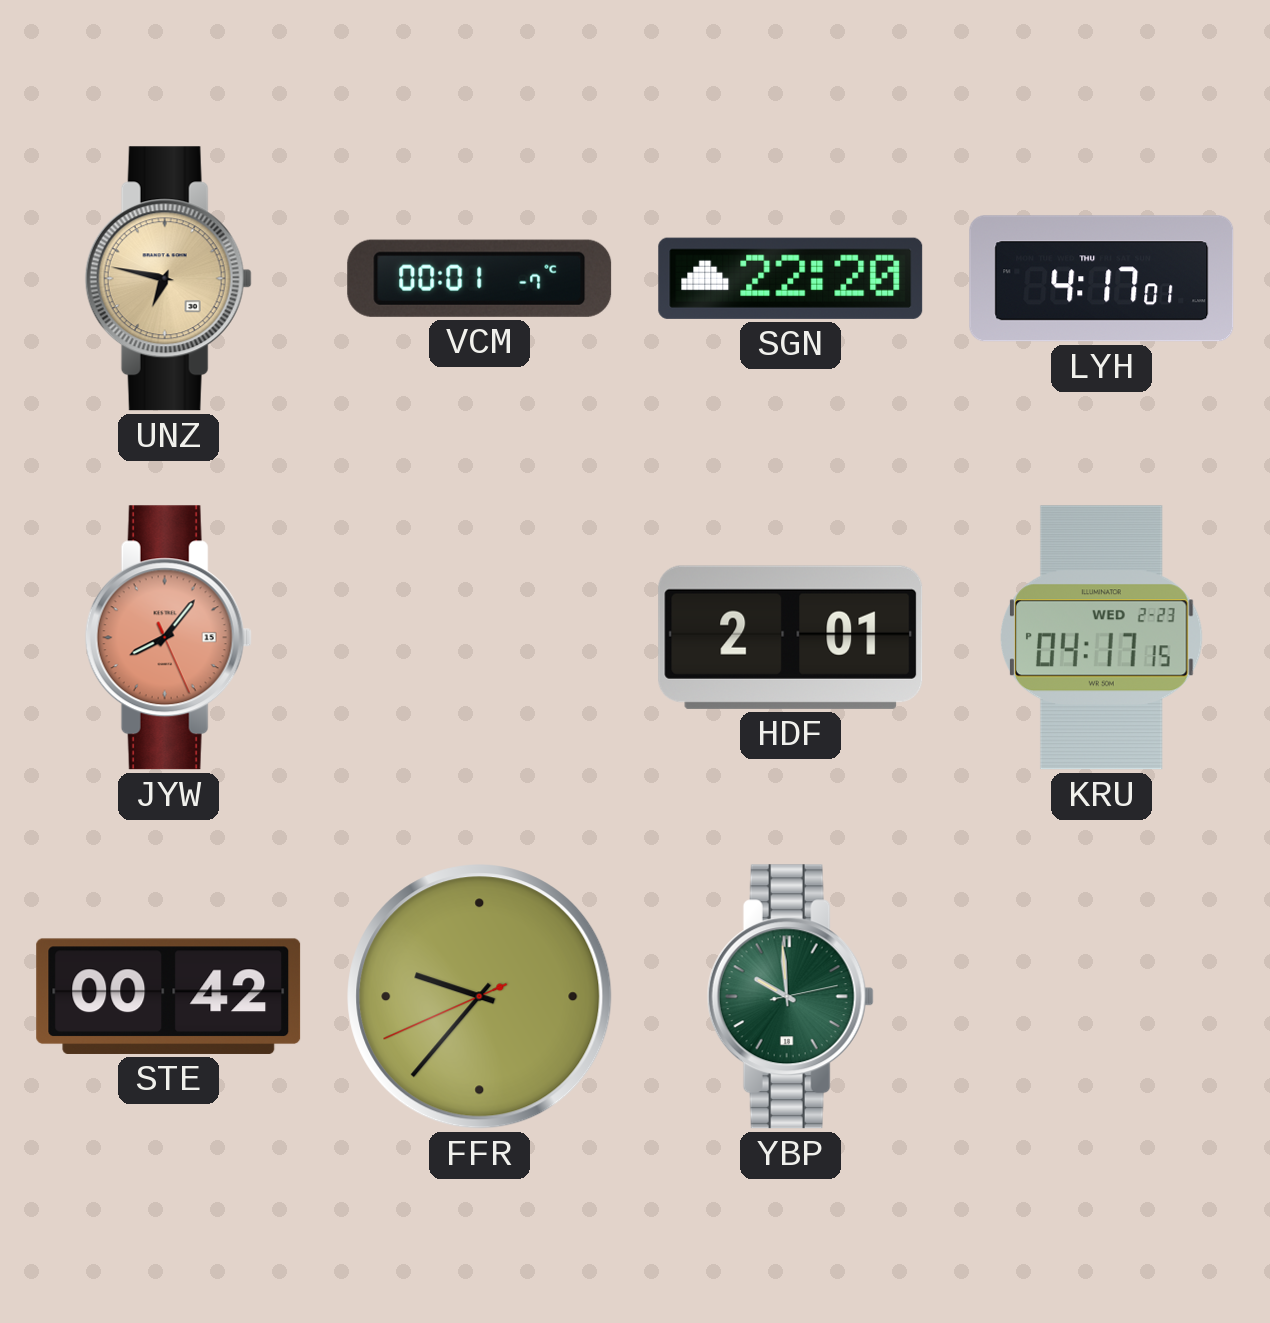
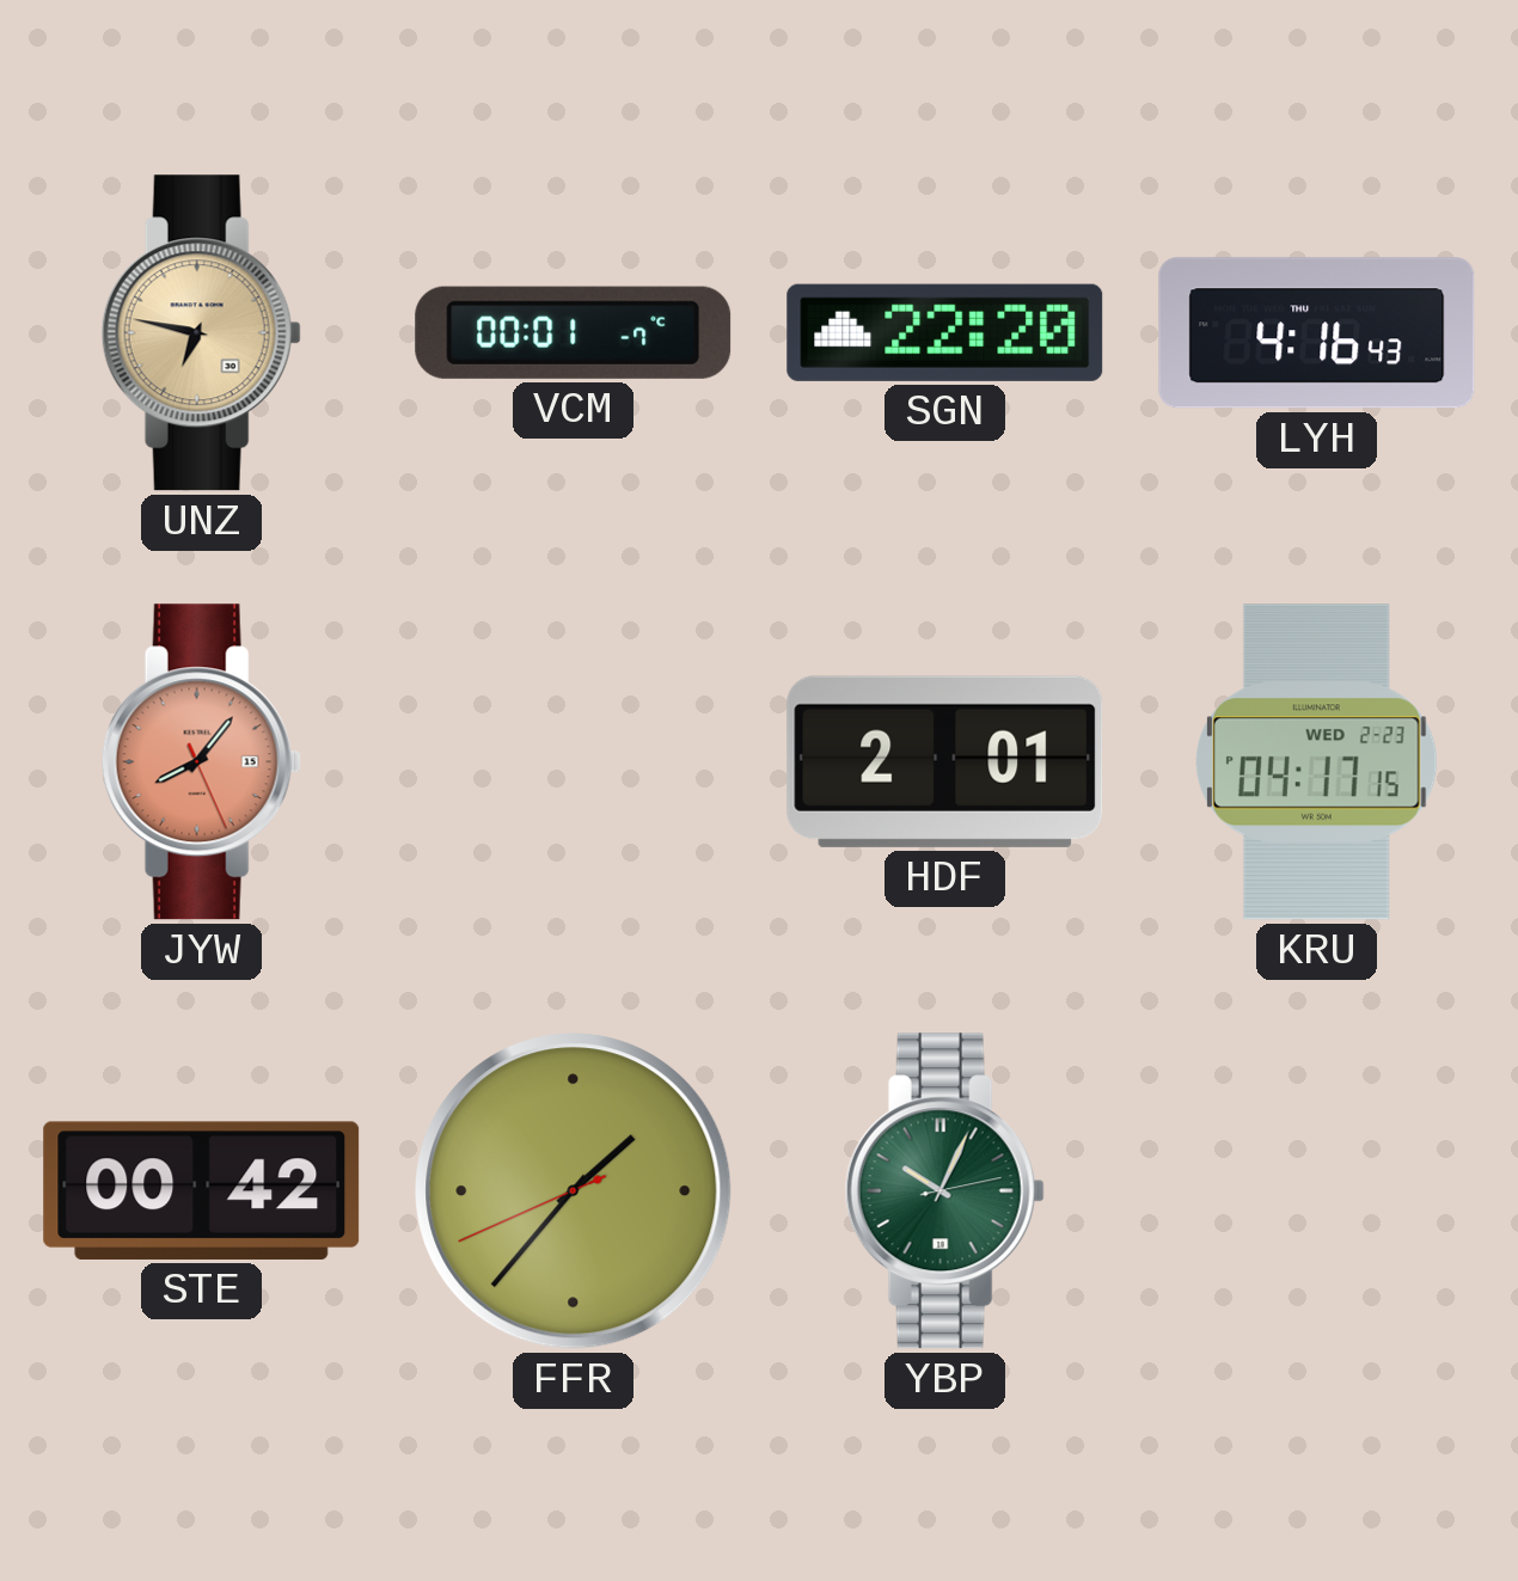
LYH: 4:17 -> 4:16
FFR: 9:36 -> 1:36
YBP: 9:59 -> 10:04
